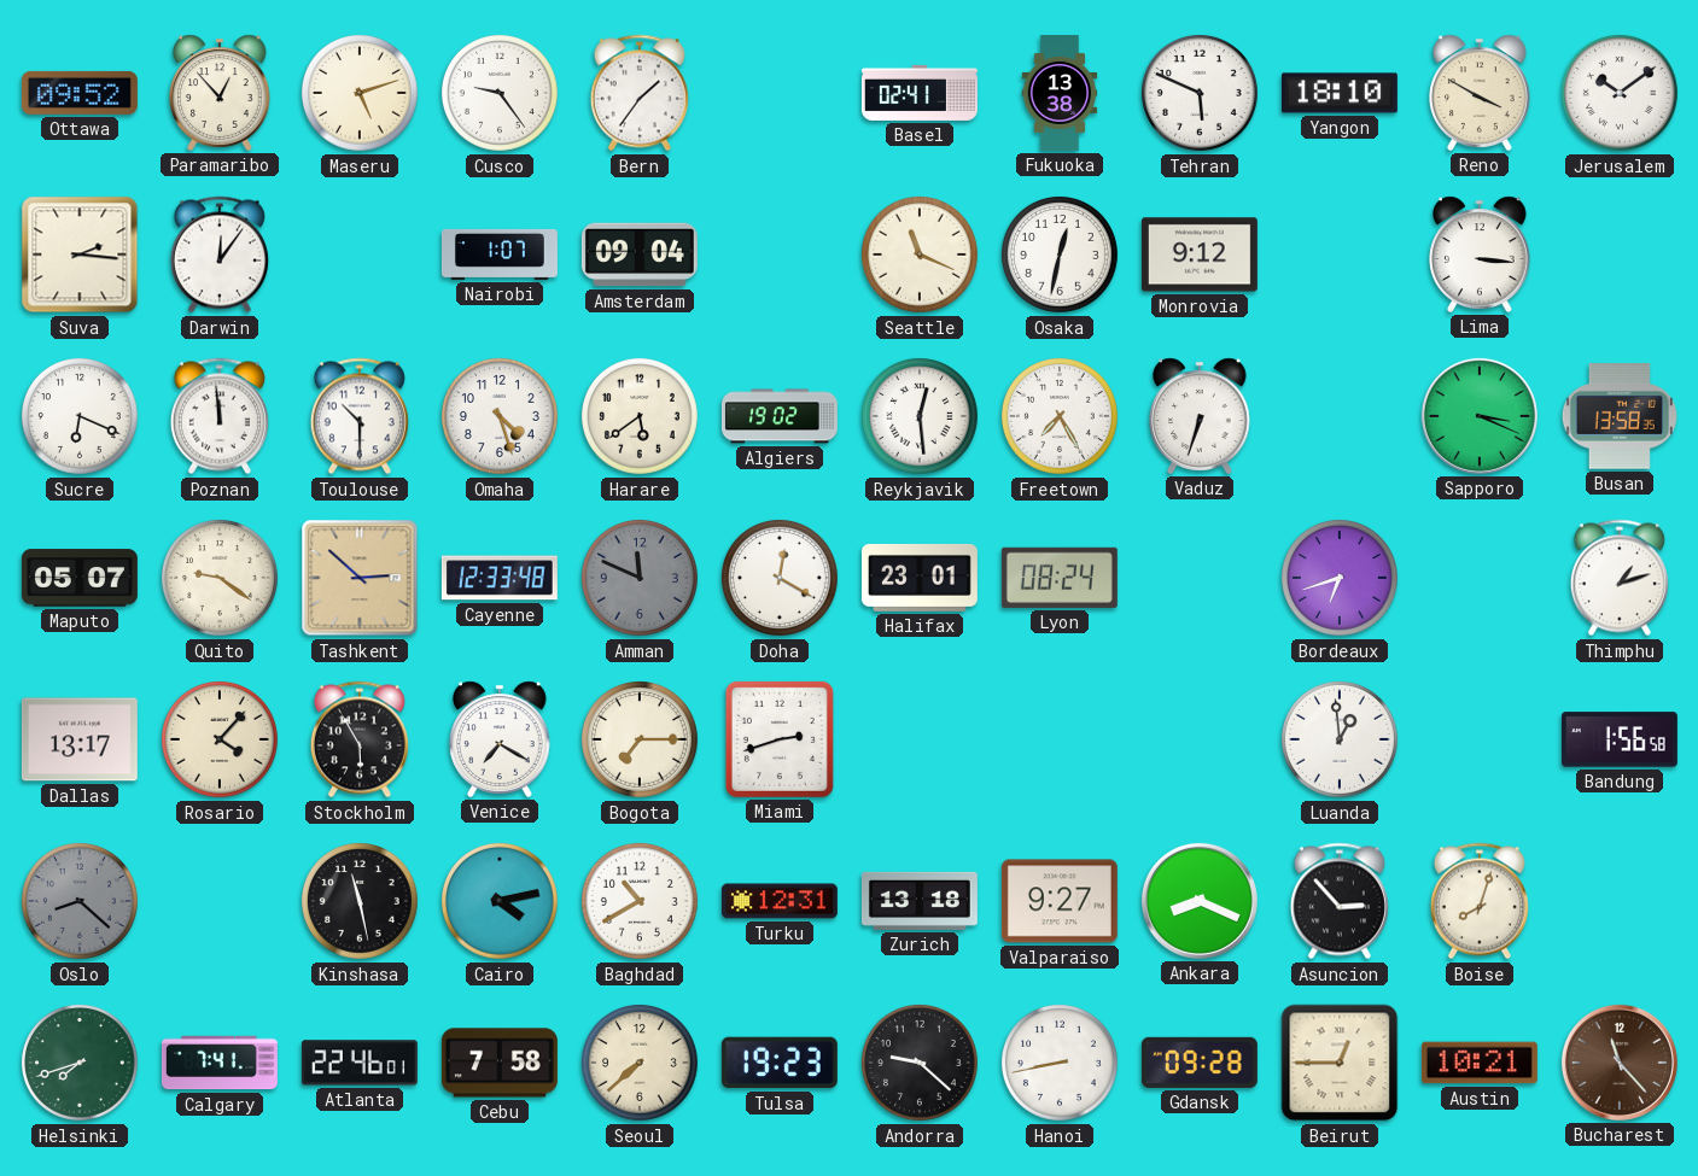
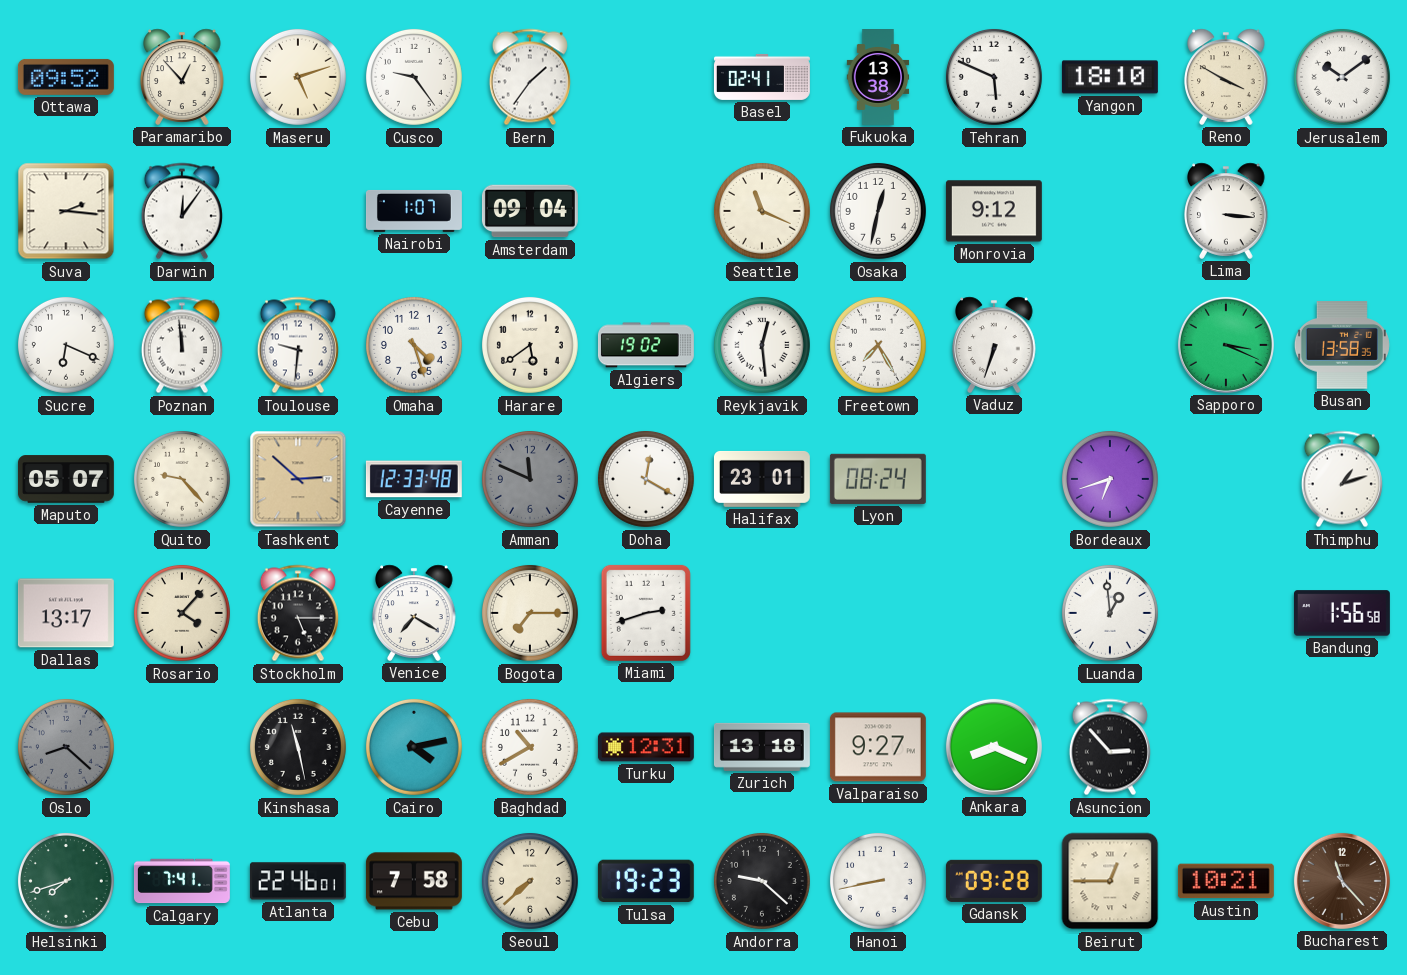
Toulouse: 10:30 -> 9:31
Quito: 9:21 -> 9:23
Stockholm: 5:55 -> 5:15
Boise: 8:03 -> none
